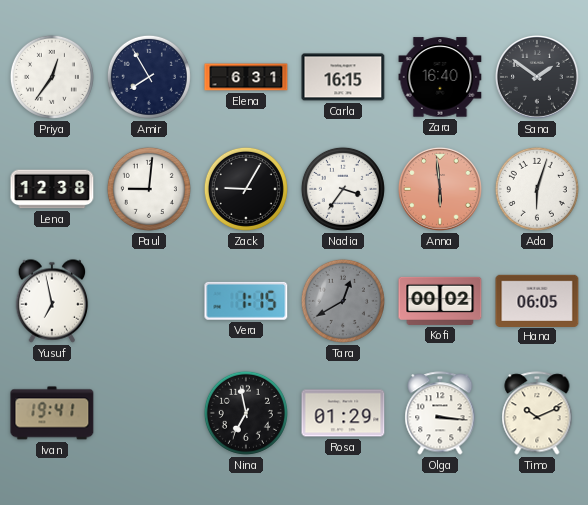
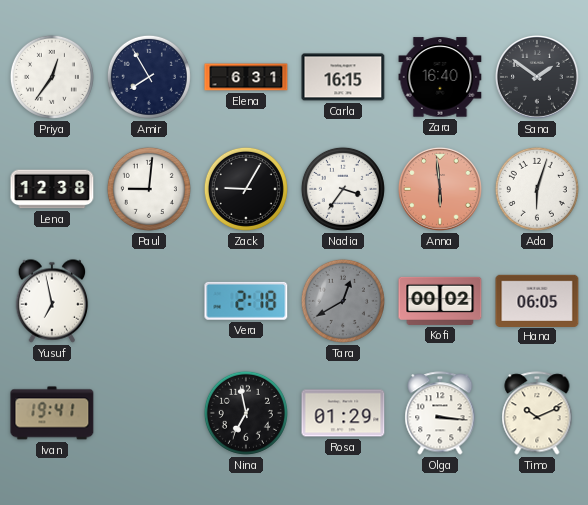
Vera: 1:15 -> 2:18
